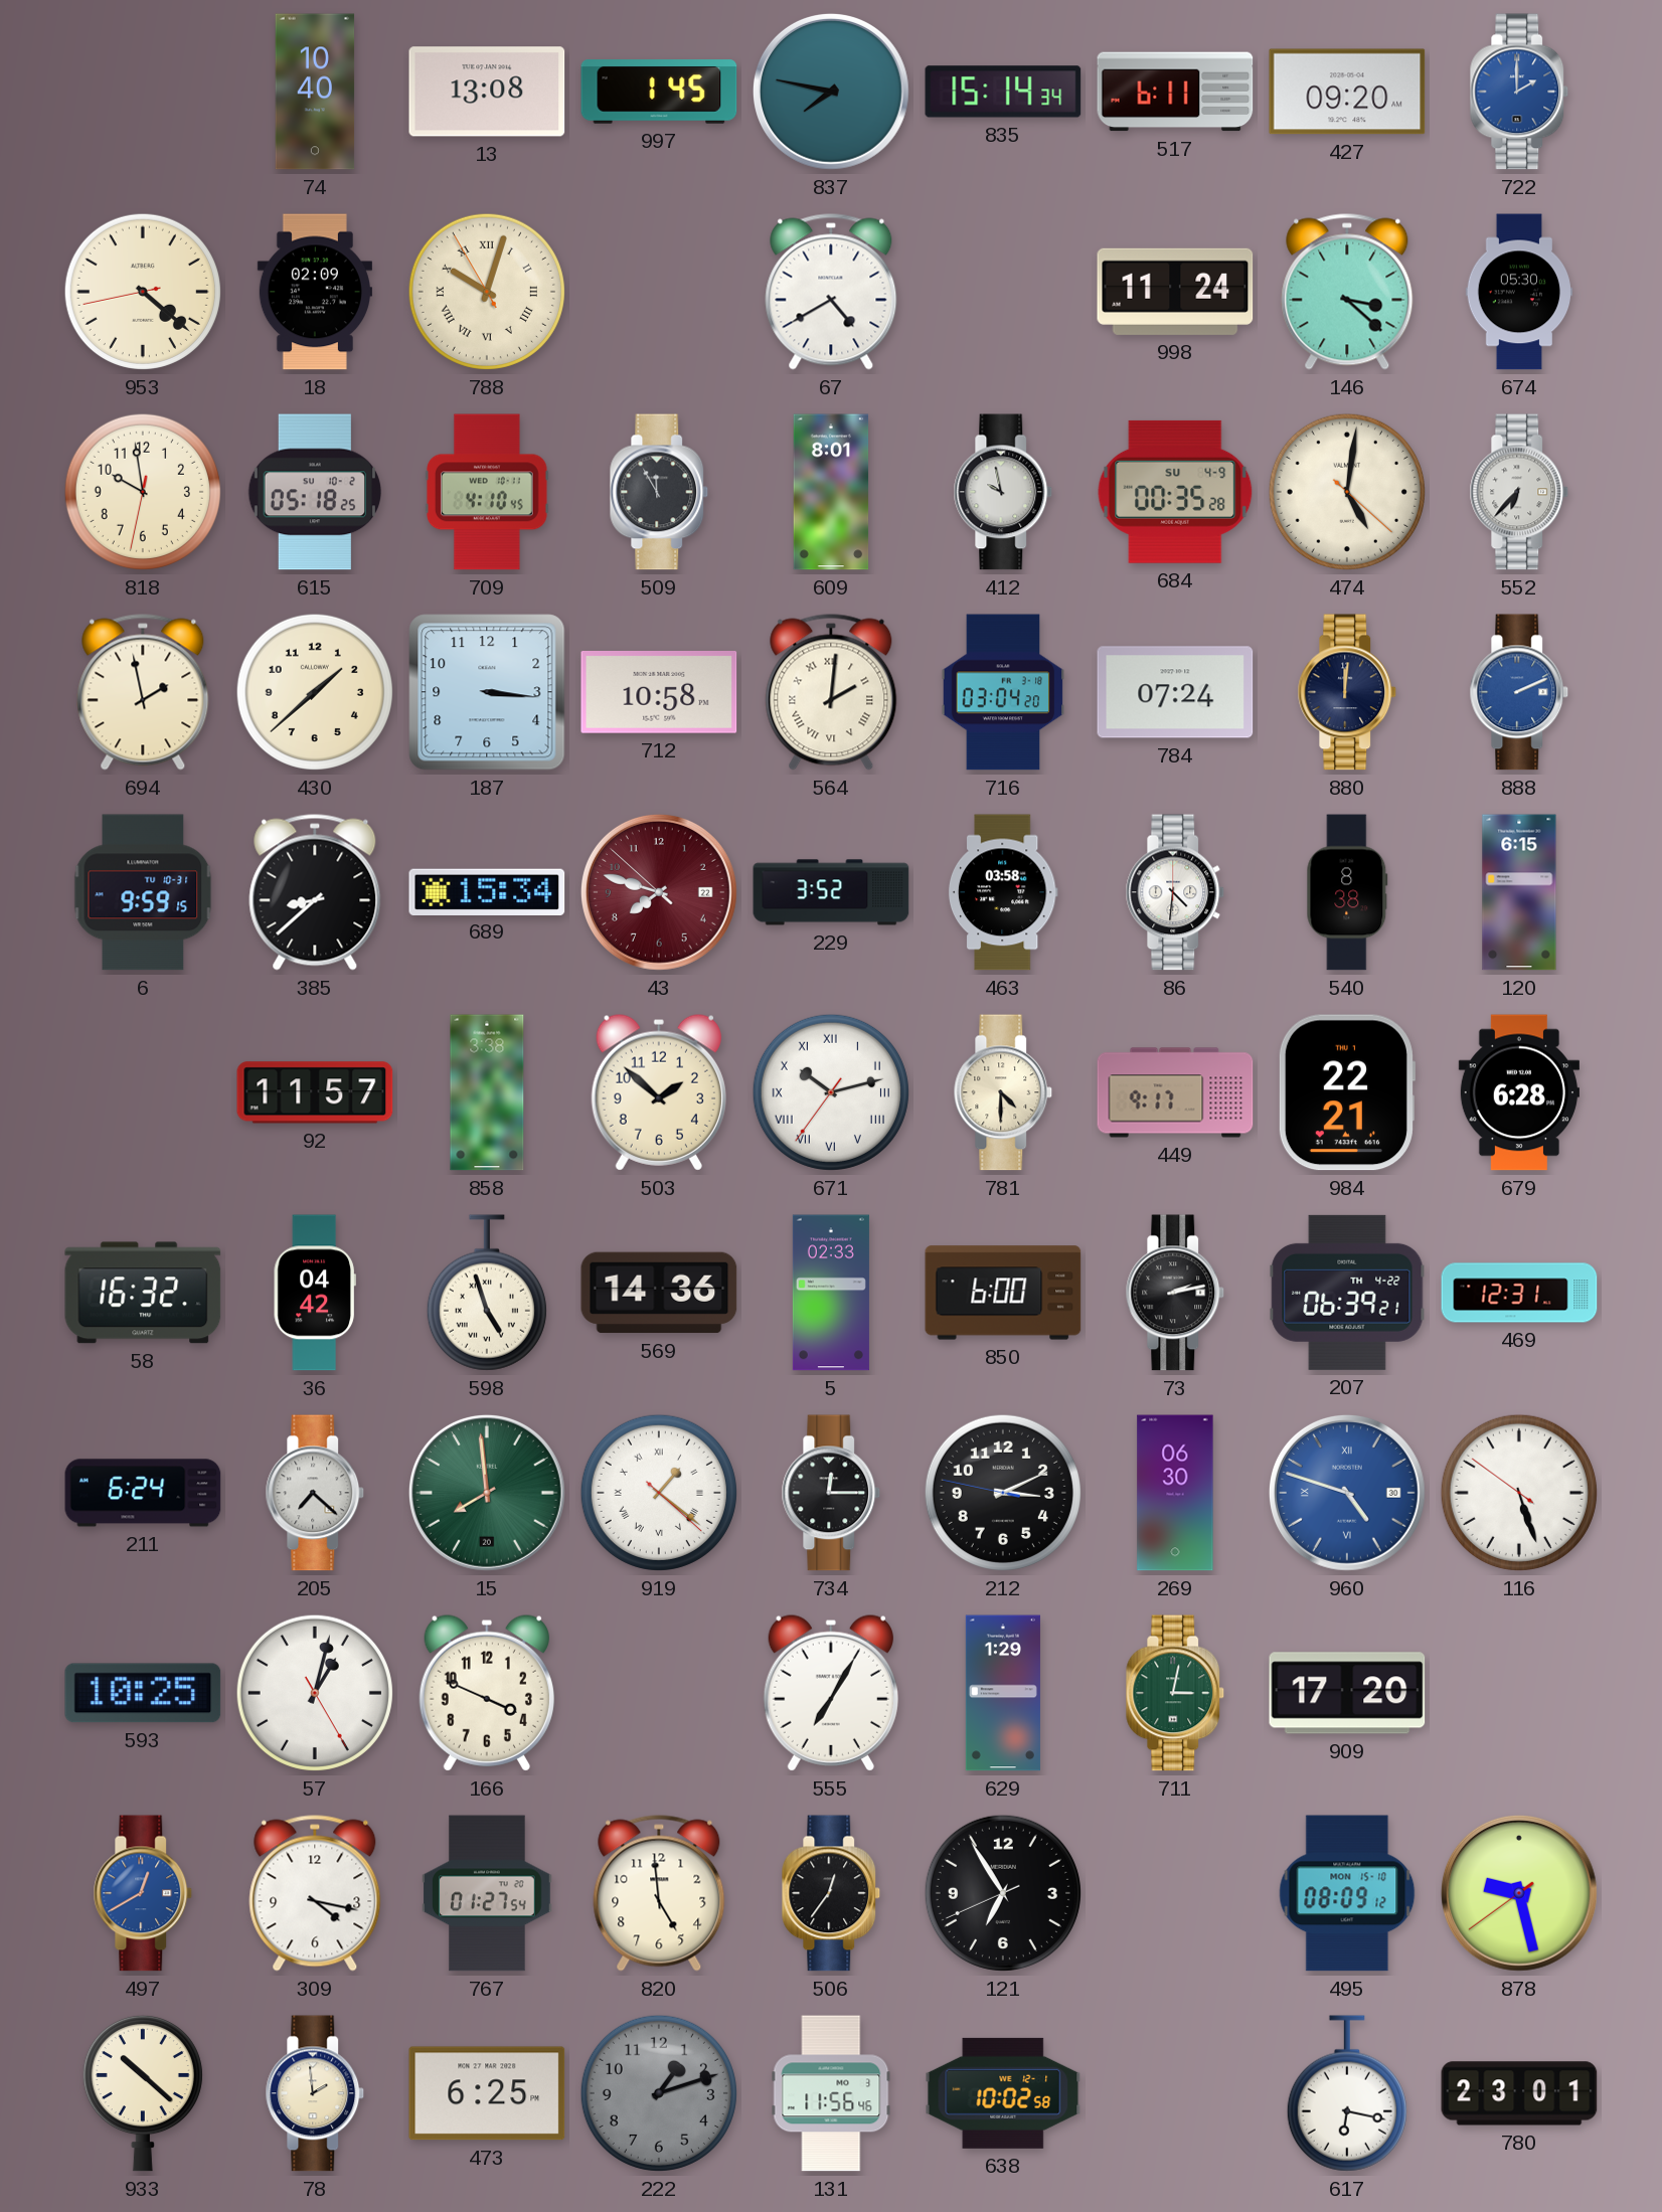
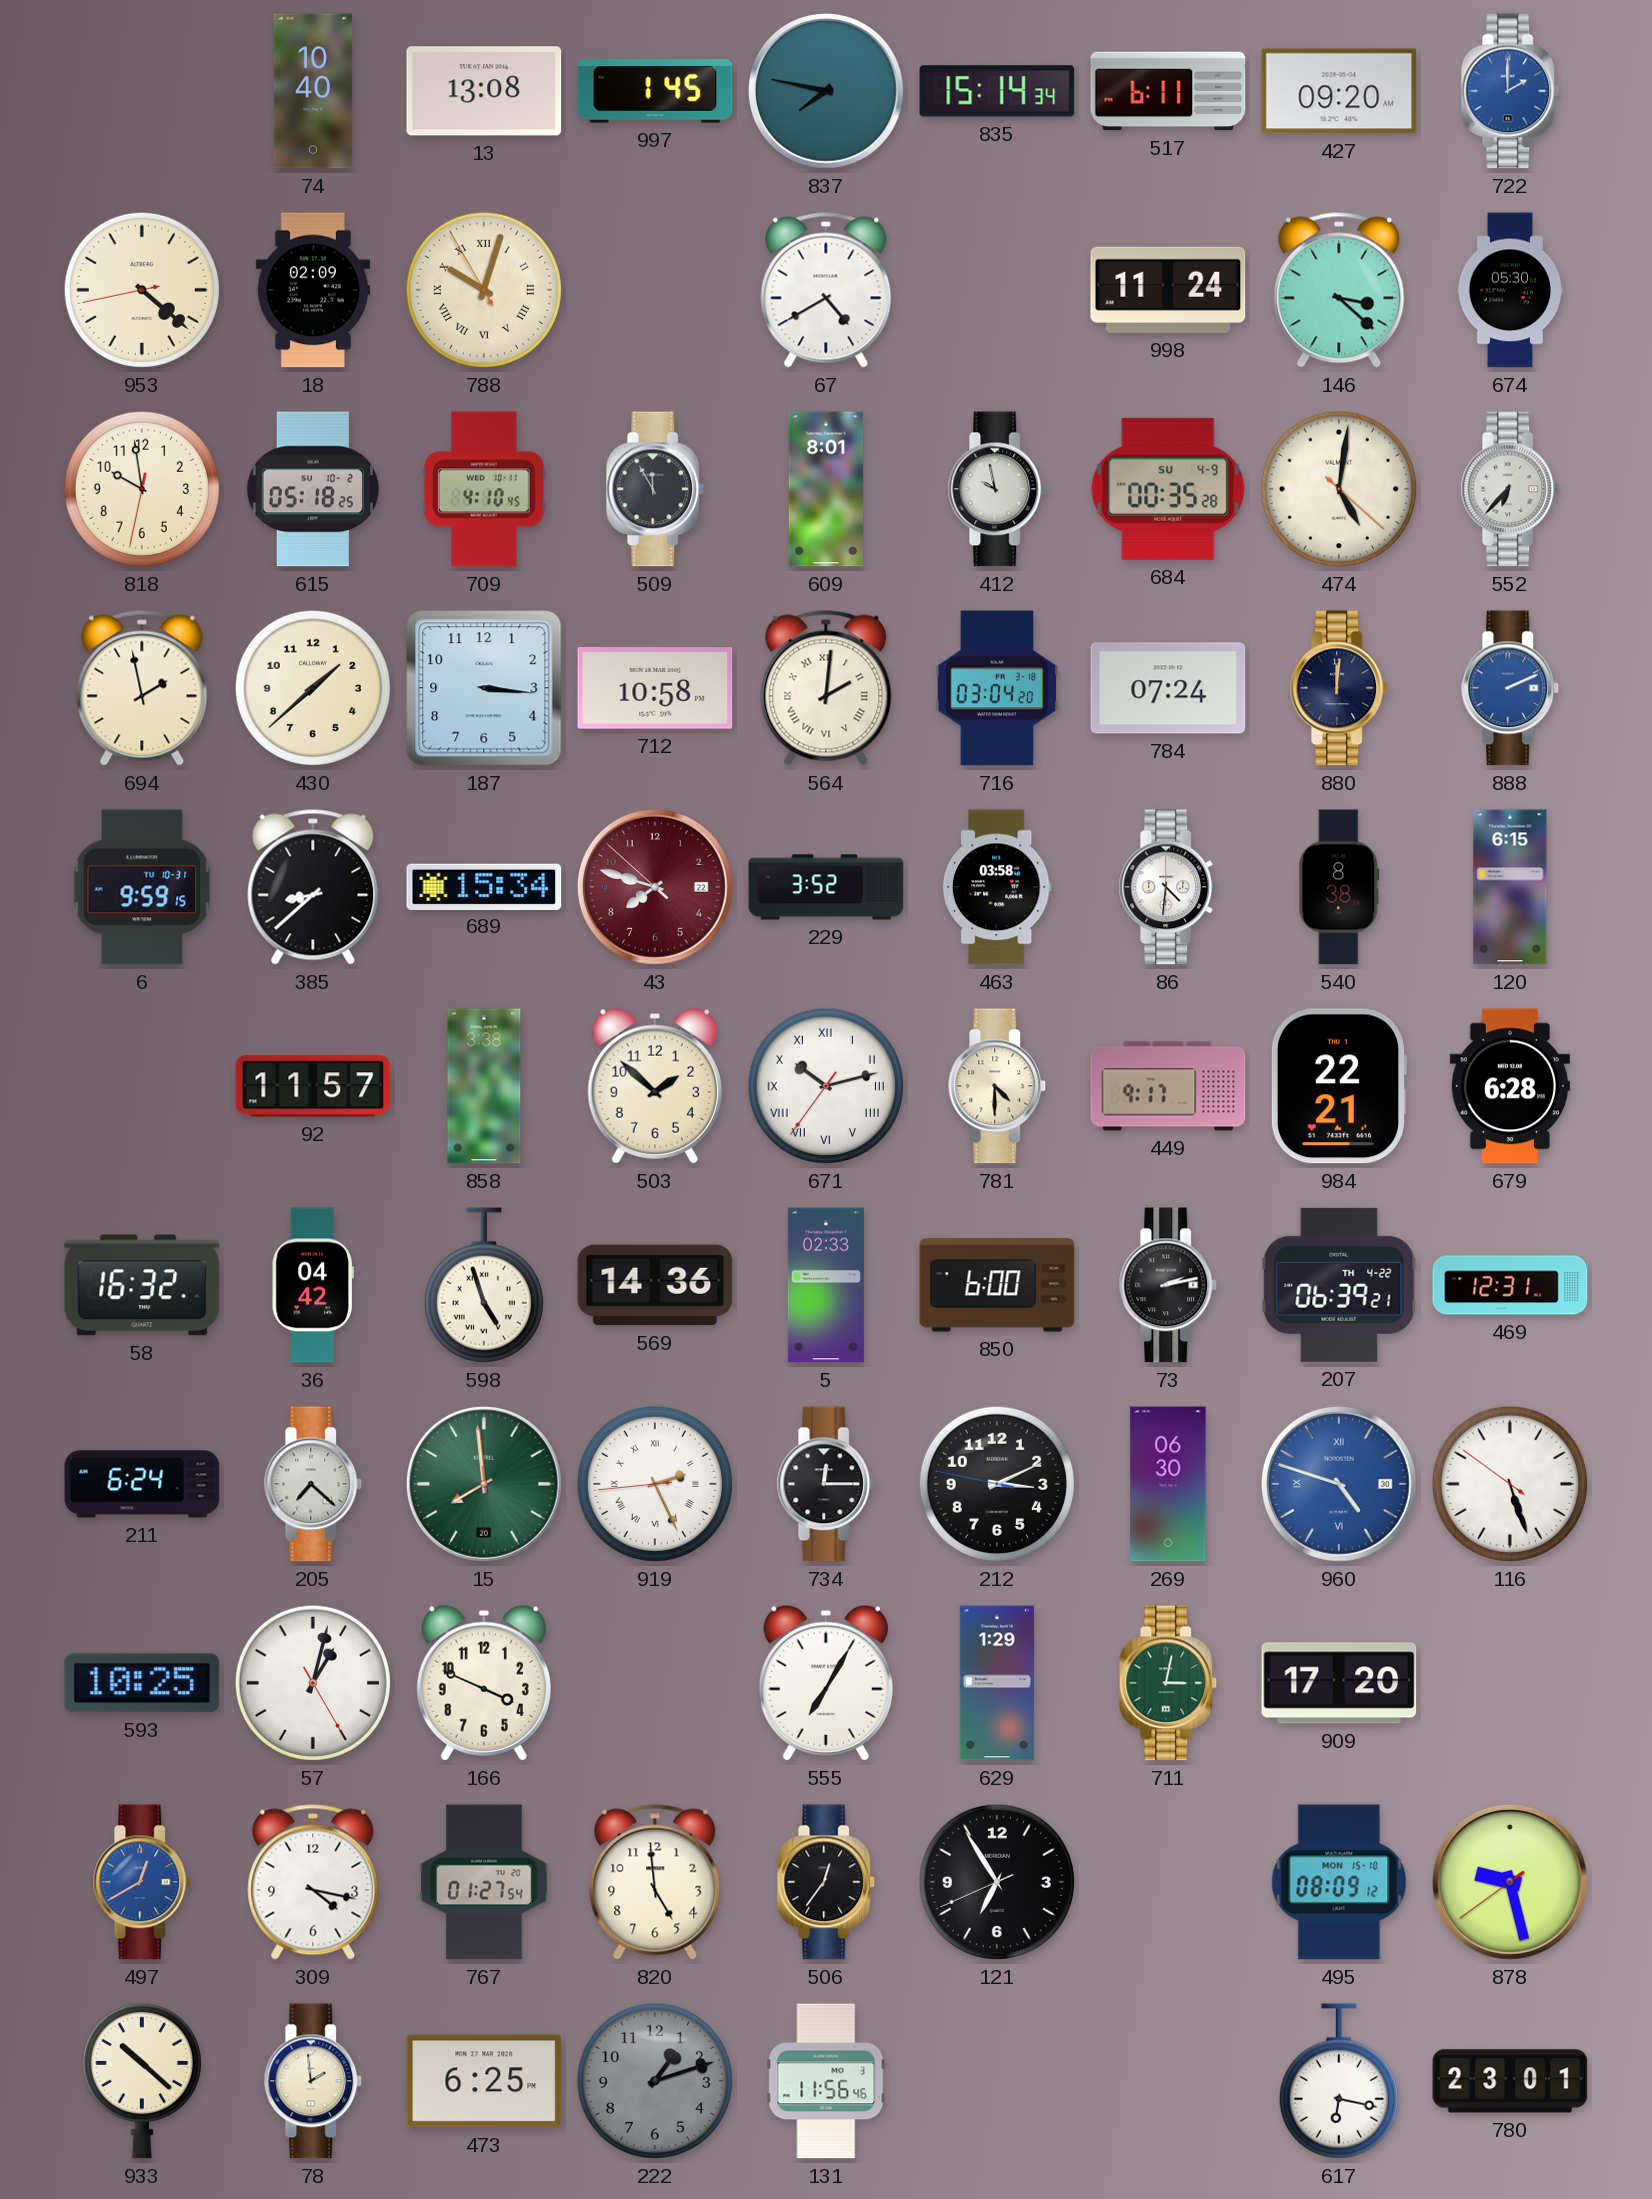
919: 1:21 -> 2:25
638: 10:02 -> none
